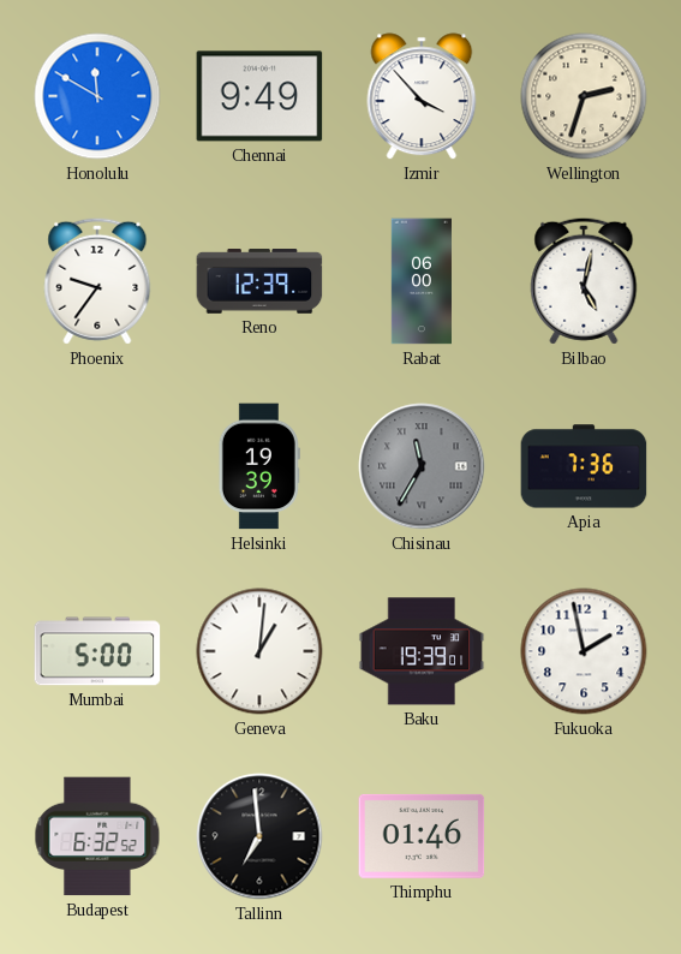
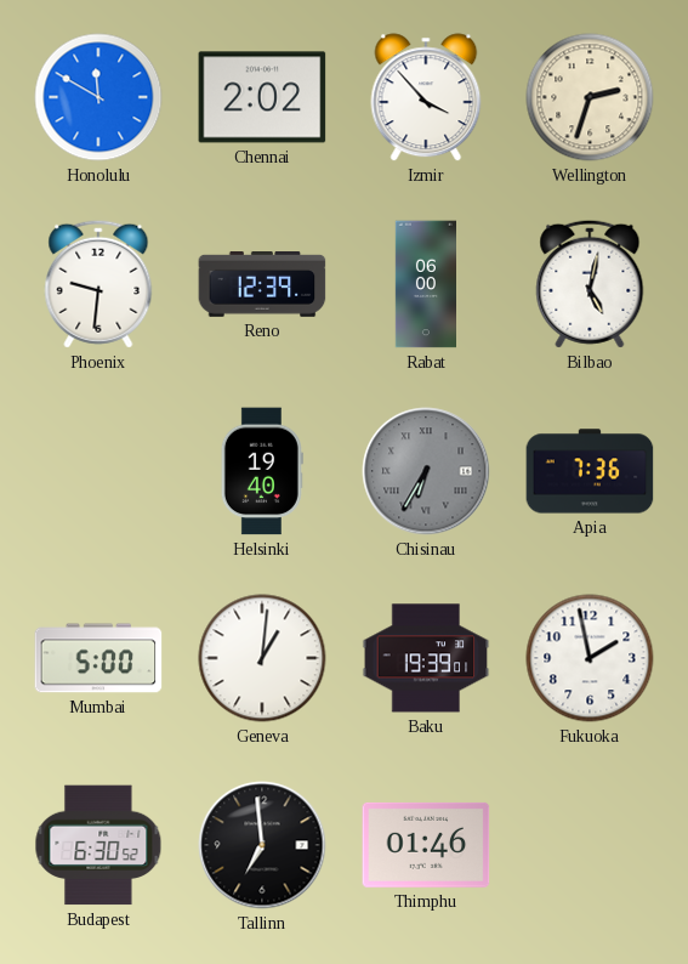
Chennai: 9:49 -> 2:02
Phoenix: 9:36 -> 9:31
Helsinki: 19:39 -> 19:40
Chisinau: 11:35 -> 6:35
Budapest: 6:32 -> 6:30
